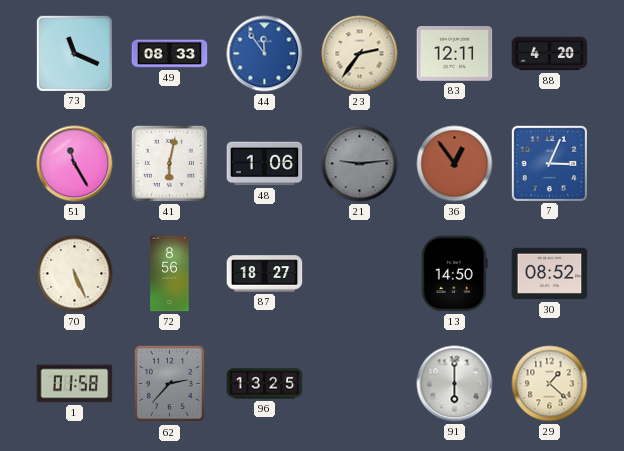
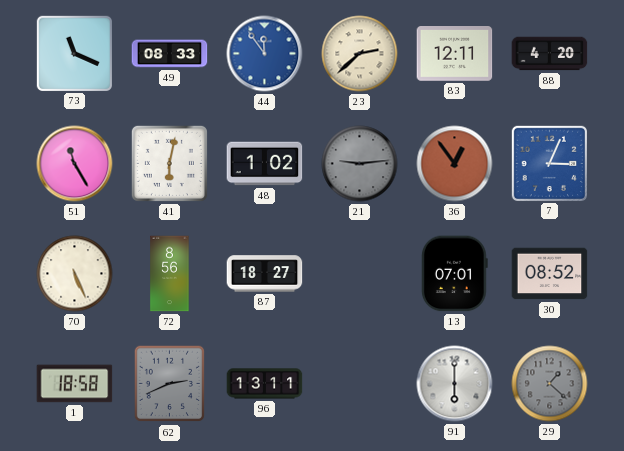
23: 2:36 -> 2:38
48: 1:06 -> 1:02
13: 14:50 -> 07:01
1: 01:58 -> 18:58
62: 2:37 -> 2:41
96: 13:25 -> 13:11
29 dial: cream -> grey
